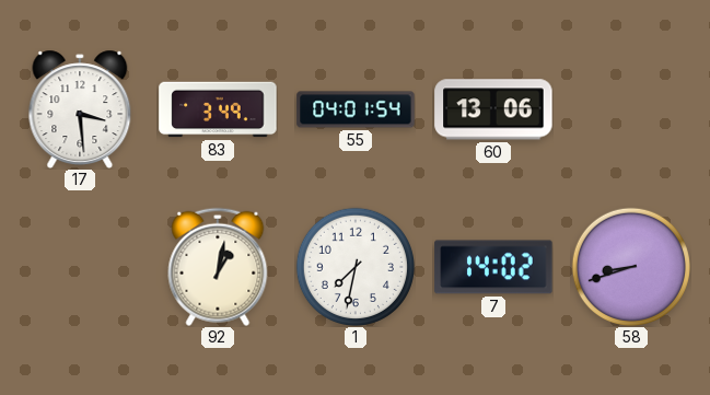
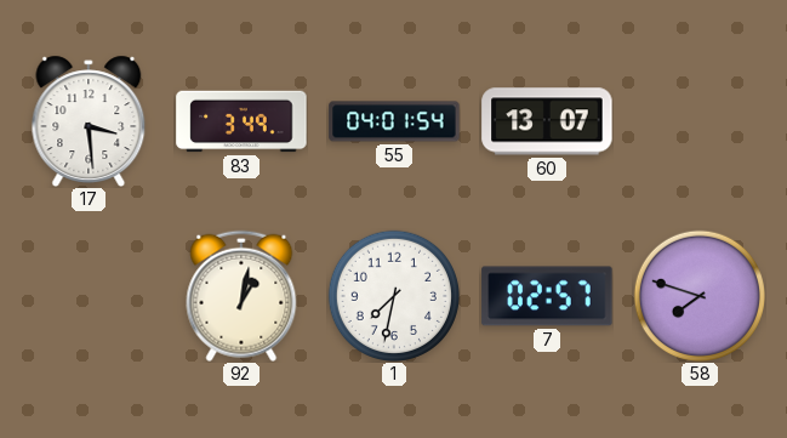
60: 13:06 -> 13:07
7: 14:02 -> 02:57
58: 8:42 -> 7:48
